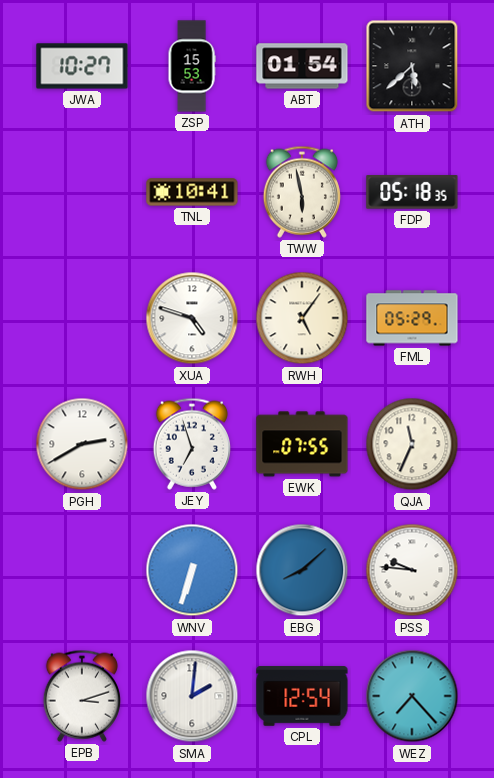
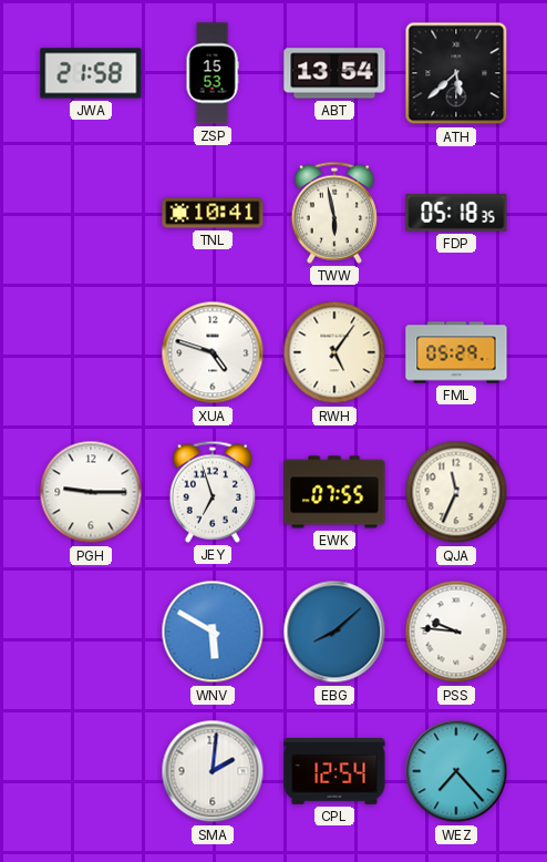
JWA: 10:27 -> 21:58
ABT: 01:54 -> 13:54
PGH: 2:40 -> 9:15
WNV: 6:33 -> 5:50
EPB: 3:12 -> none
